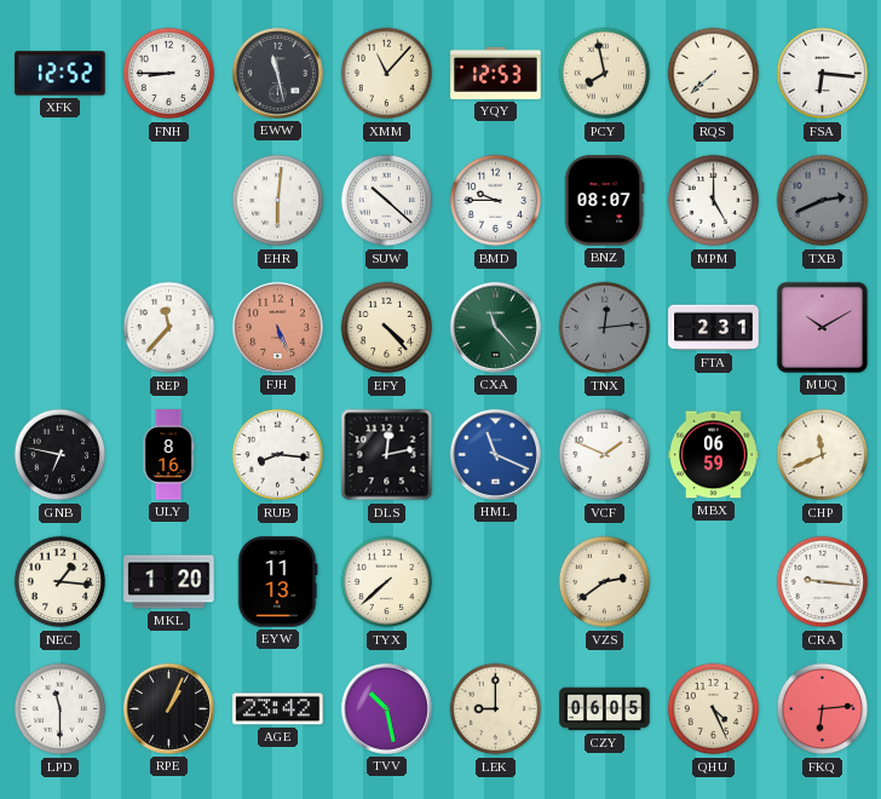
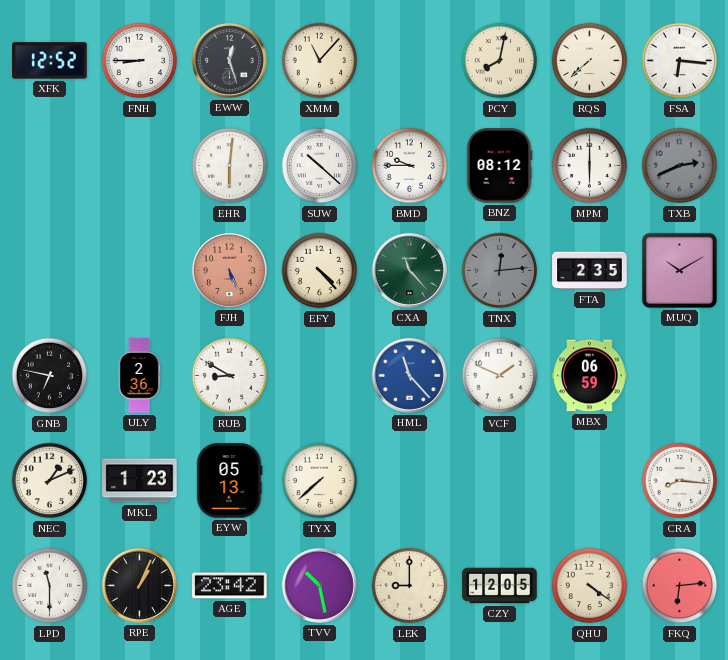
EWW: 11:28 -> 12:27
YQY: 12:53 -> none
PCY: 7:58 -> 8:02
BNZ: 08:07 -> 08:12
MPM: 5:00 -> 6:00
REP: 11:37 -> none
FTA: 2:31 -> 2:35
ULY: 8:16 -> 2:36
RUB: 8:16 -> 8:50
DLS: 12:13 -> none
HML: 11:19 -> 11:23
CHP: 11:41 -> none
NEC: 1:16 -> 1:11
MKL: 1:20 -> 1:23
EYW: 11:13 -> 05:13
VZS: 2:39 -> none
CRA: 9:16 -> 8:16
CZY: 06:05 -> 12:05
QHU: 4:26 -> 4:21
